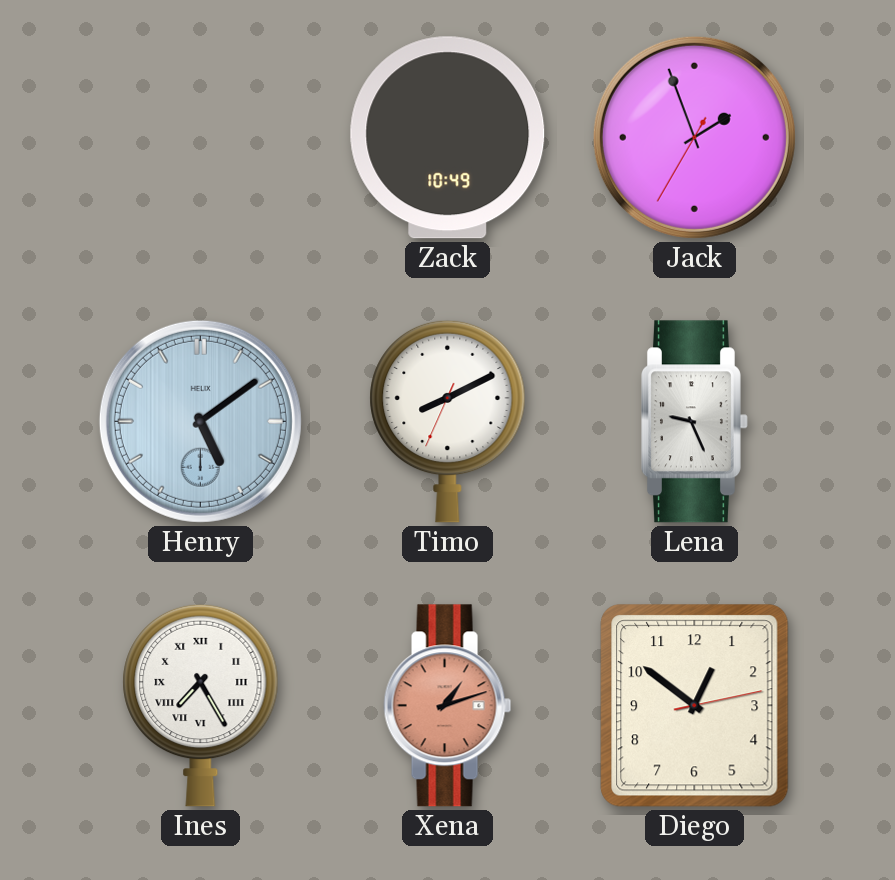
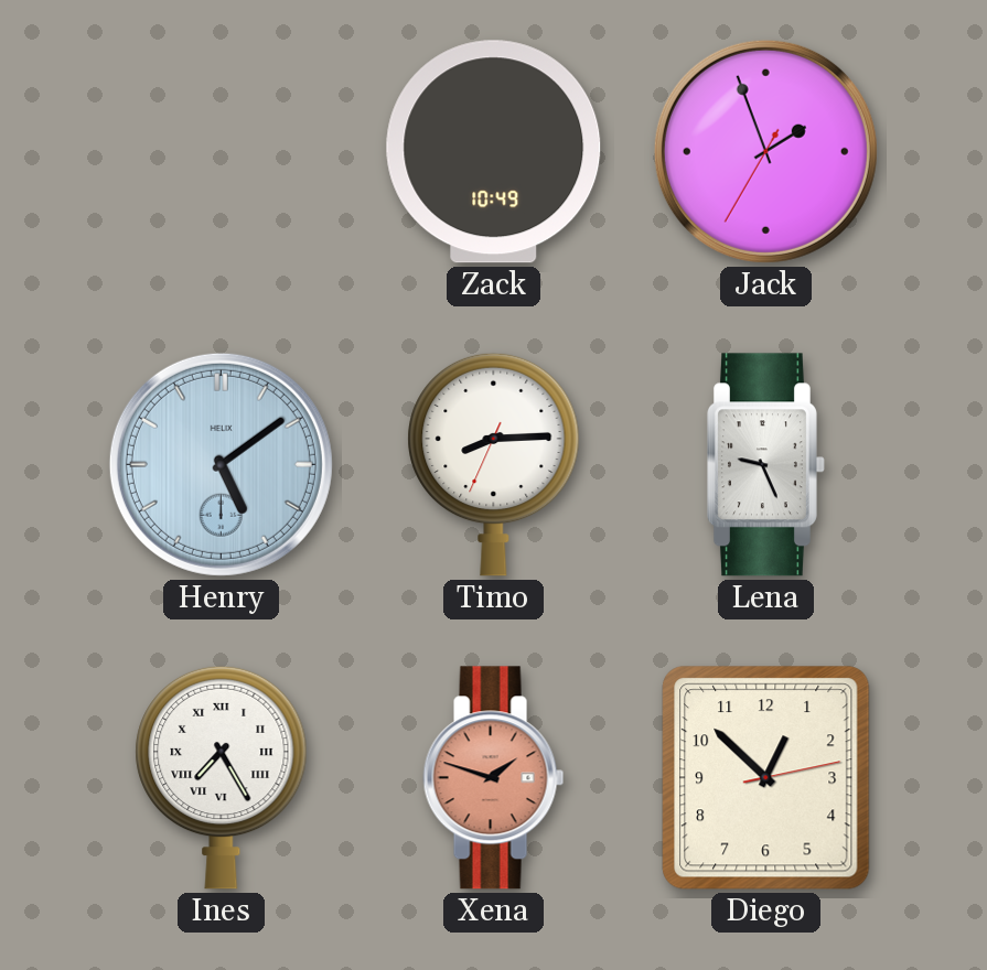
Timo: 8:10 -> 8:14
Xena: 1:12 -> 1:48
Diego: 12:51 -> 12:52
